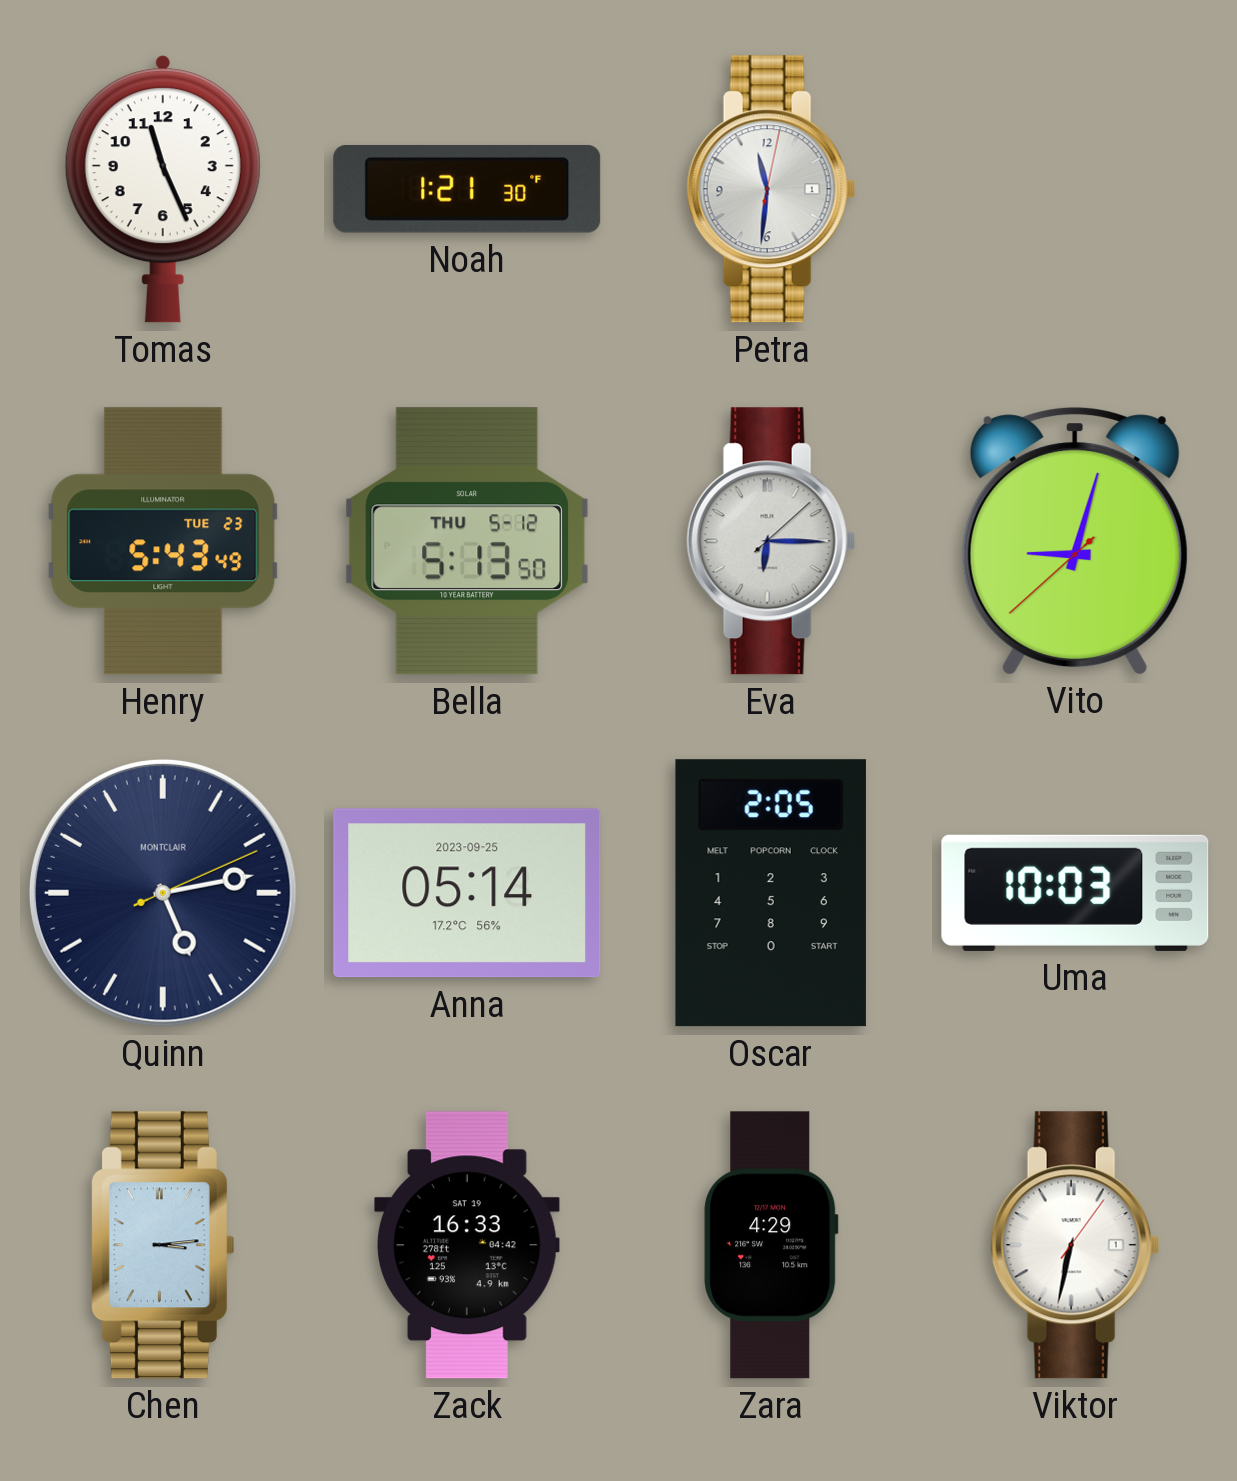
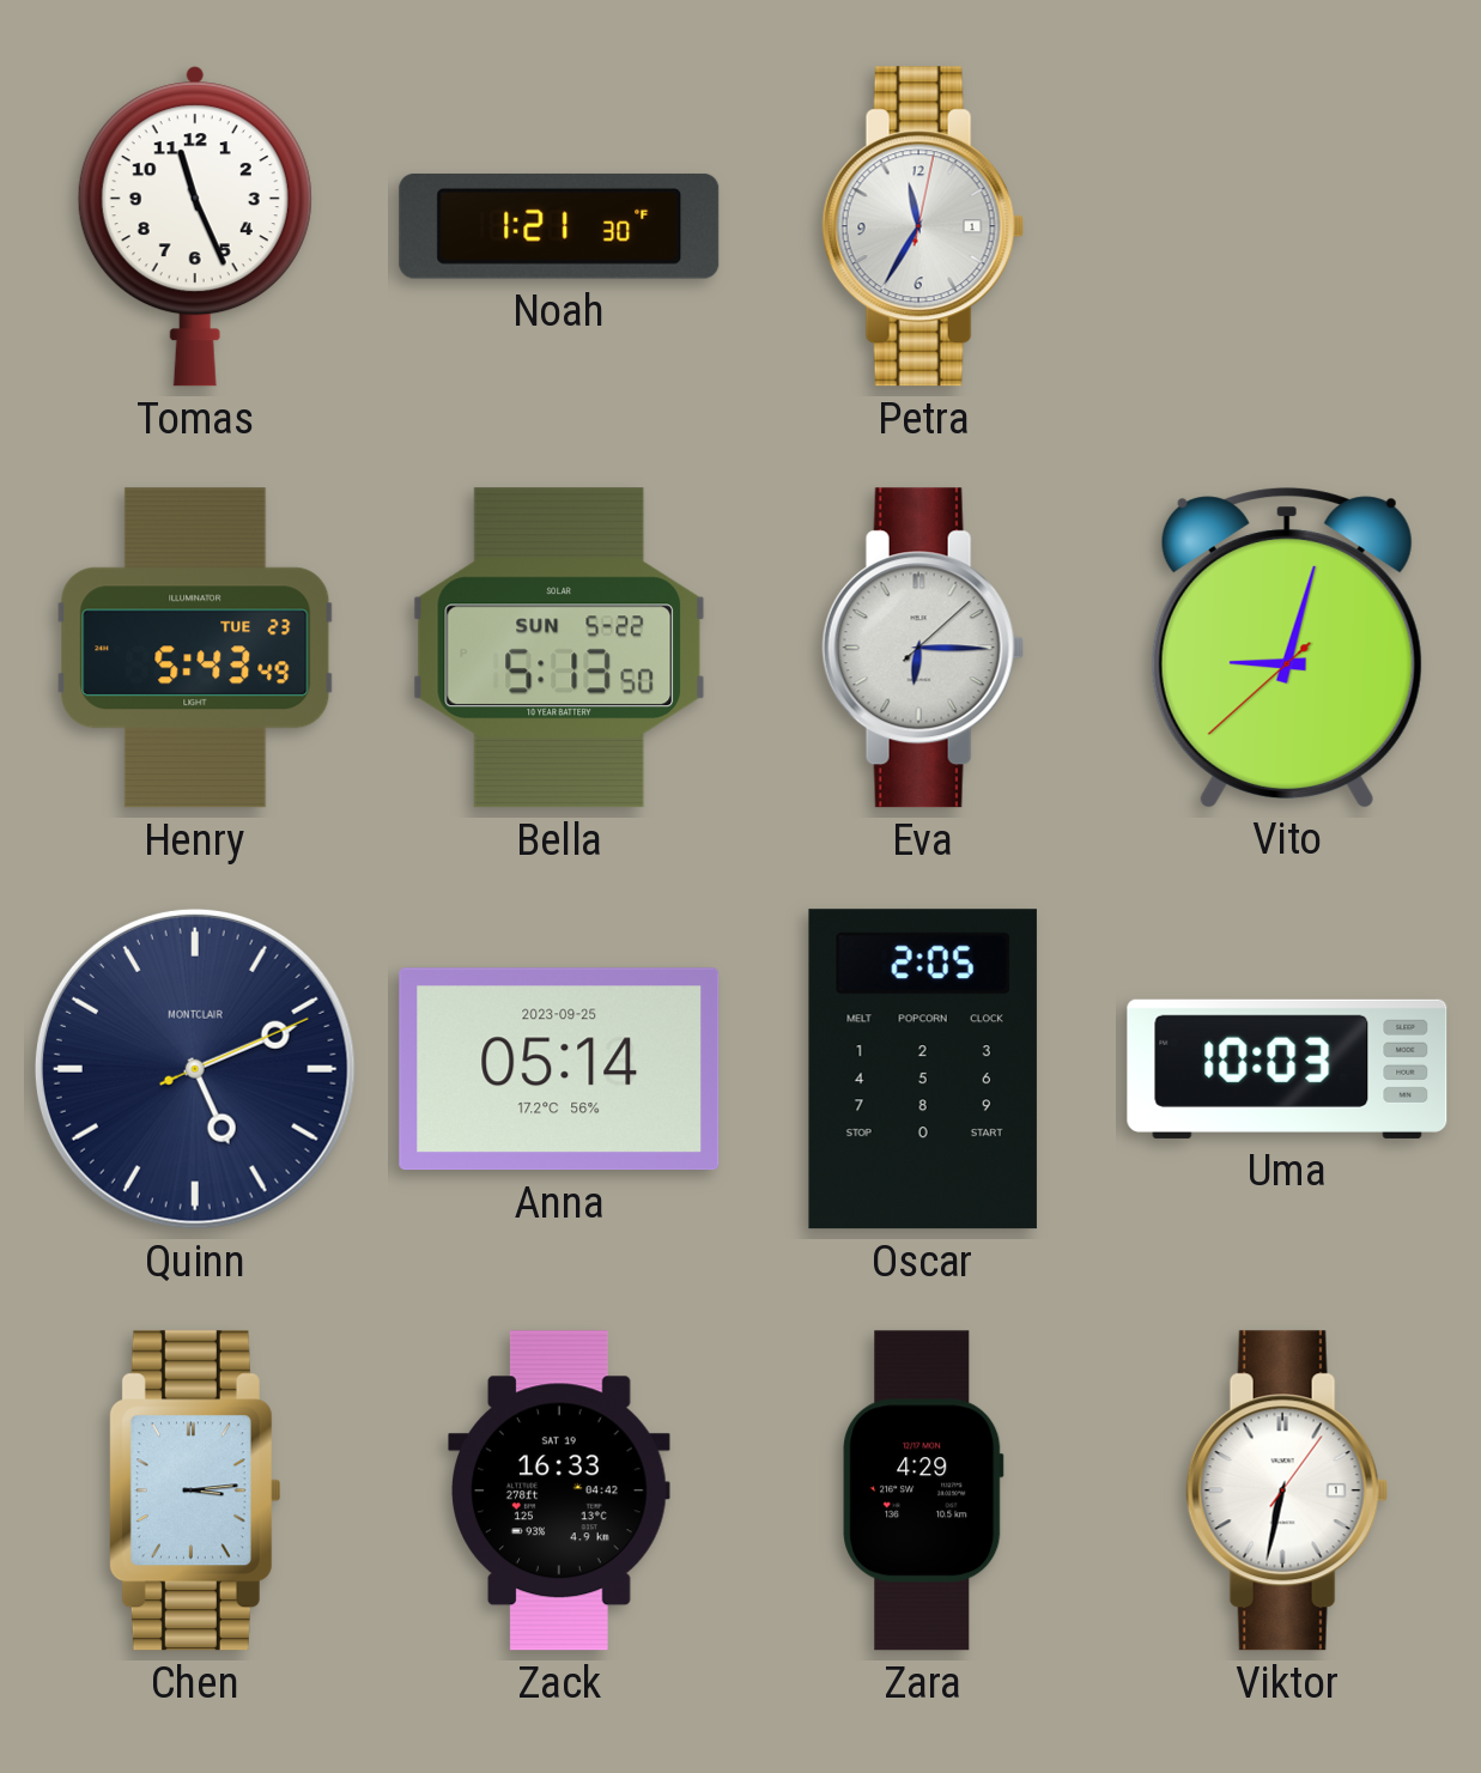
Petra: 11:31 -> 11:35
Bella date: THU 5-12 -> SUN 5-22
Quinn: 5:13 -> 5:11
